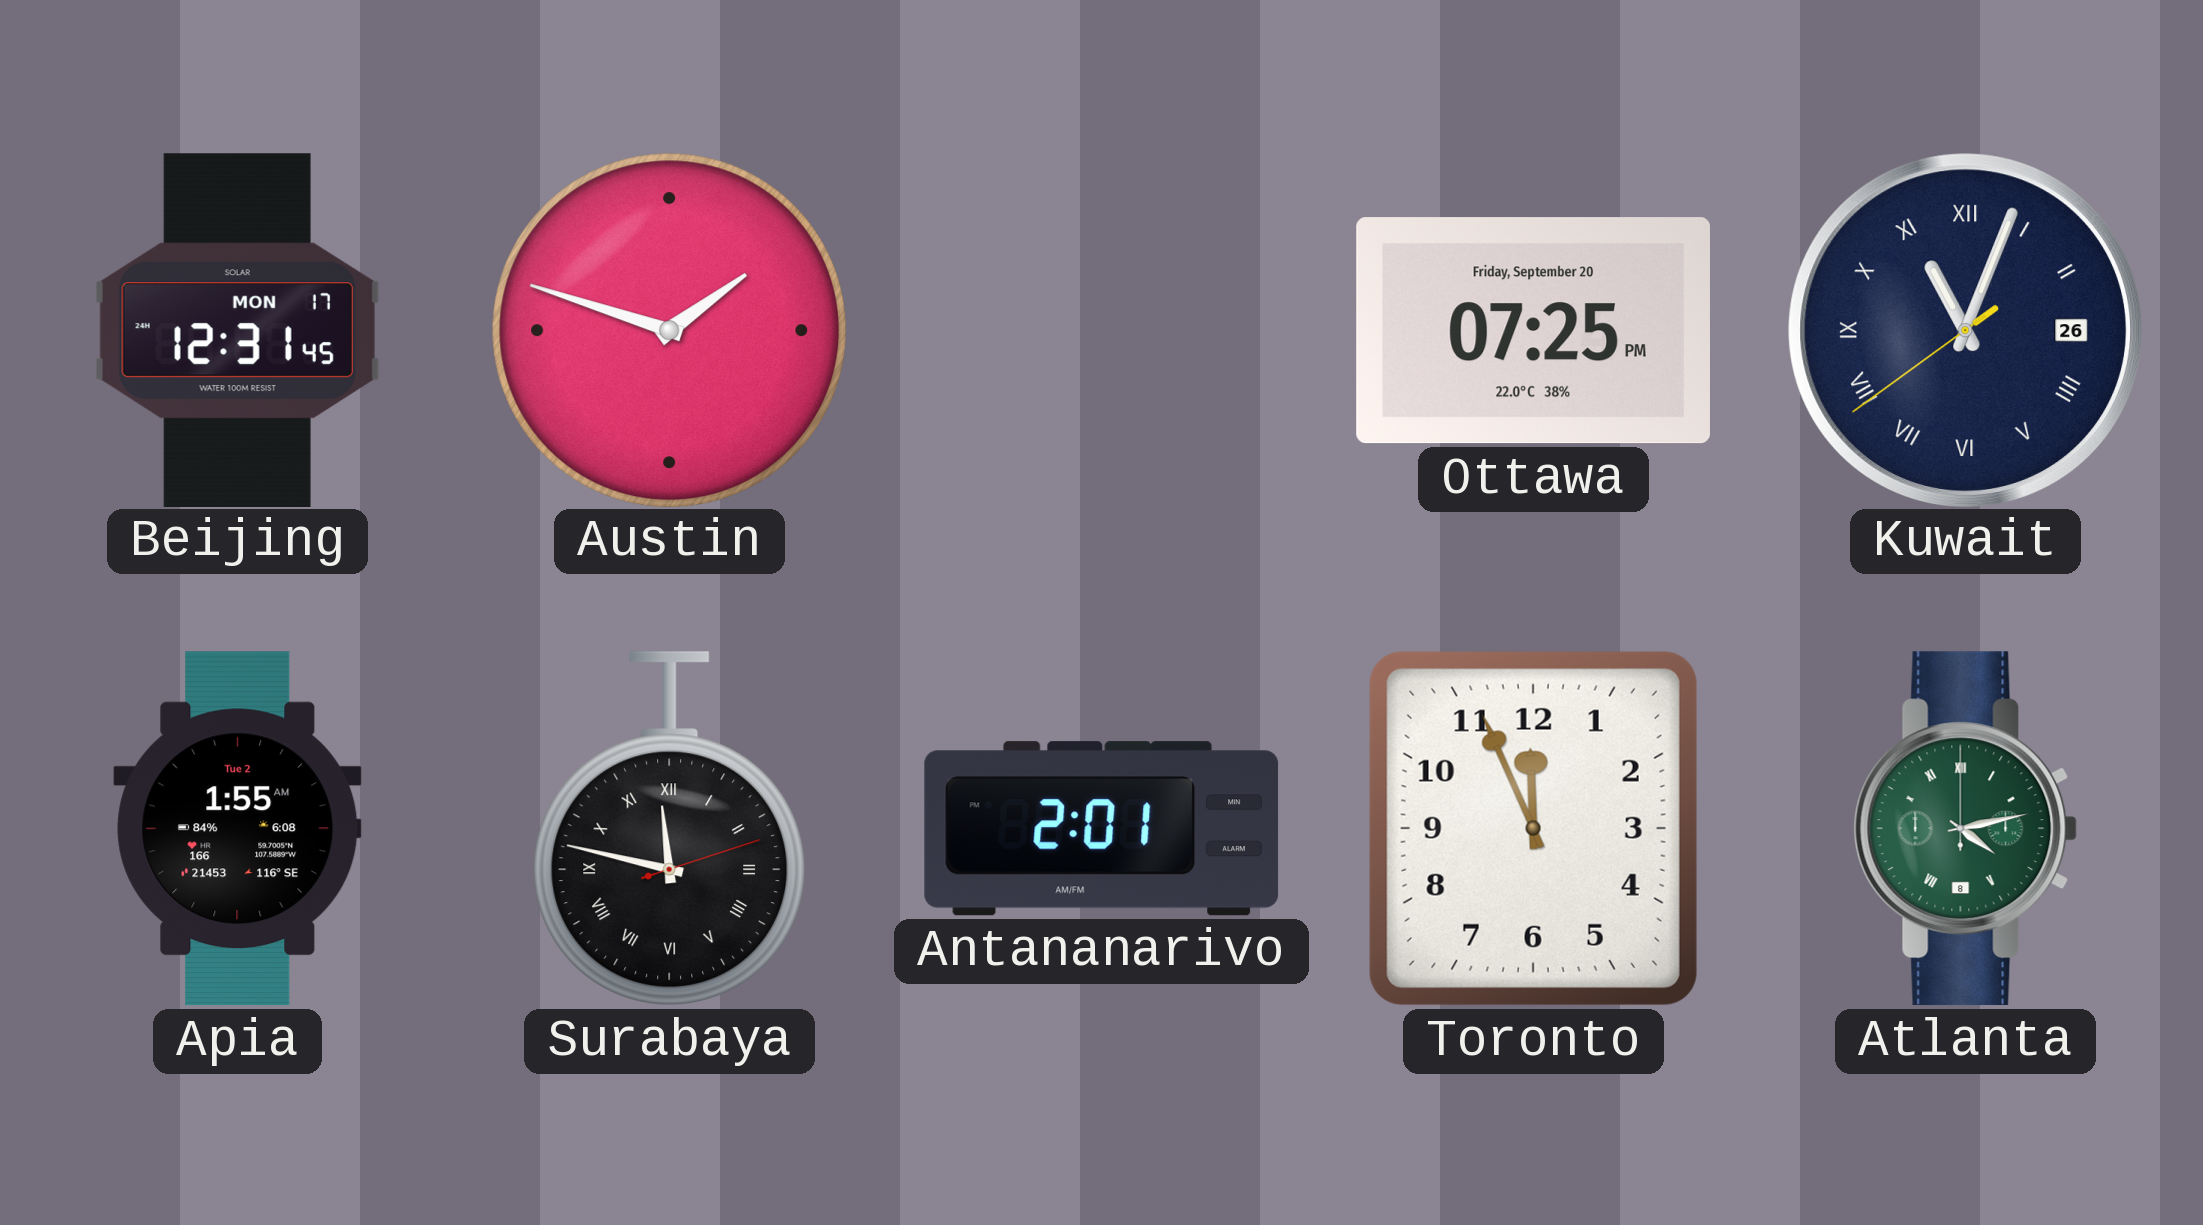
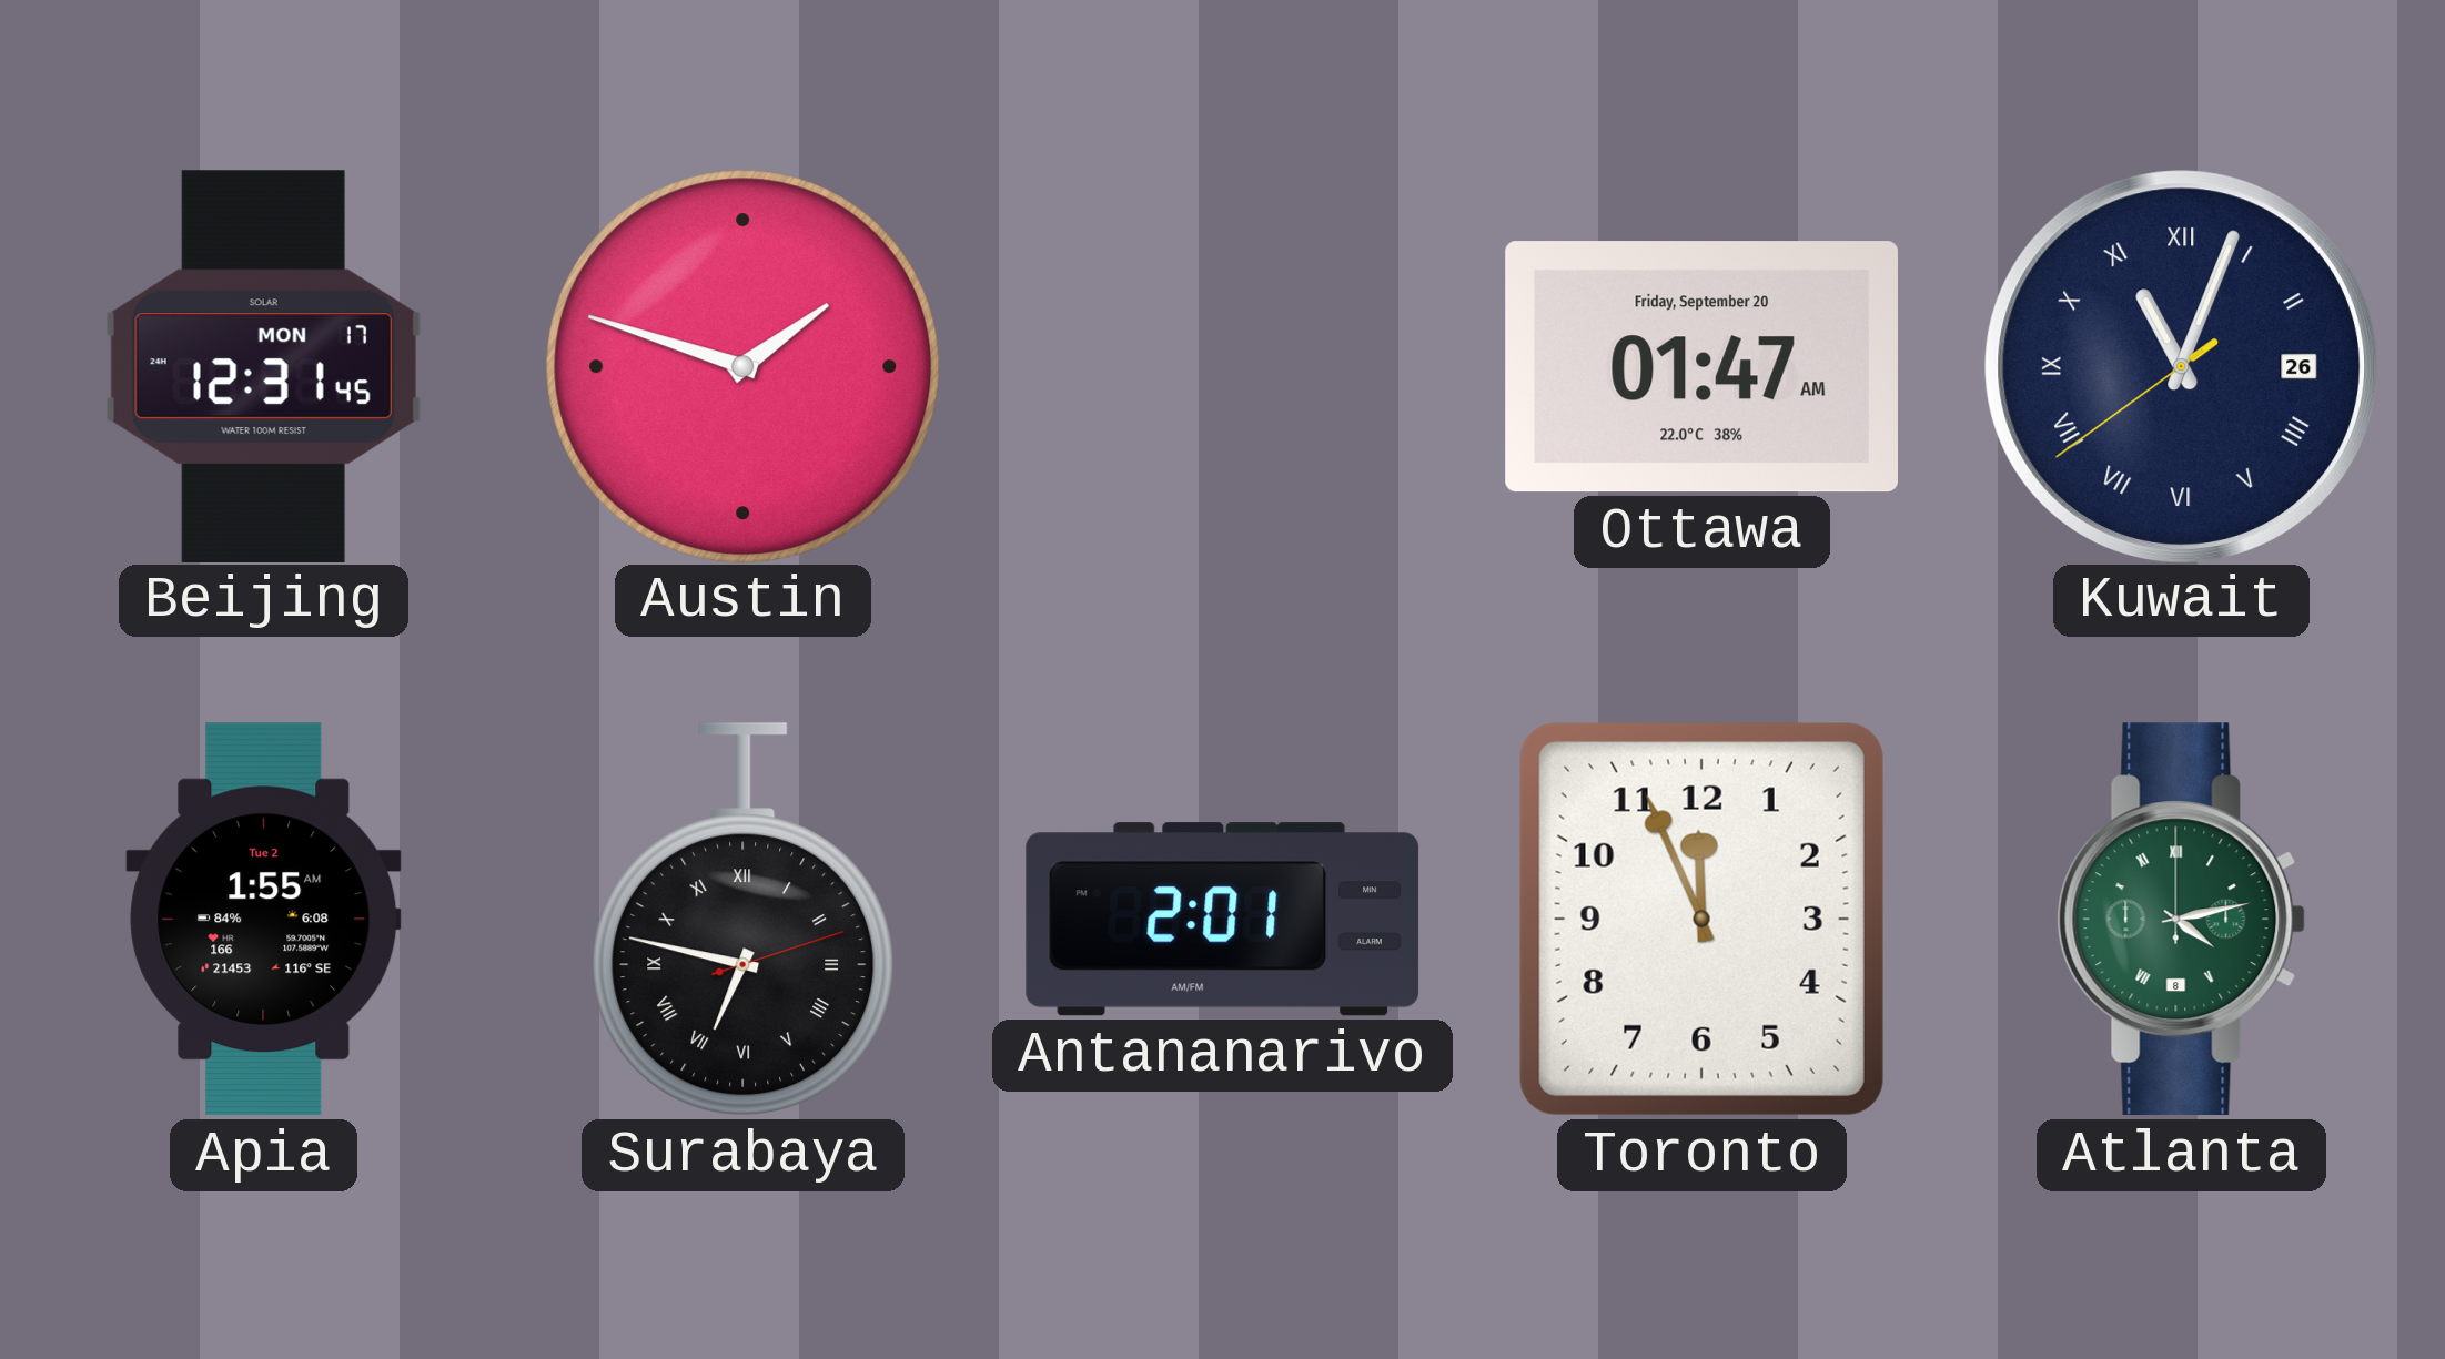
Ottawa: 07:25 -> 01:47
Surabaya: 11:47 -> 6:47
